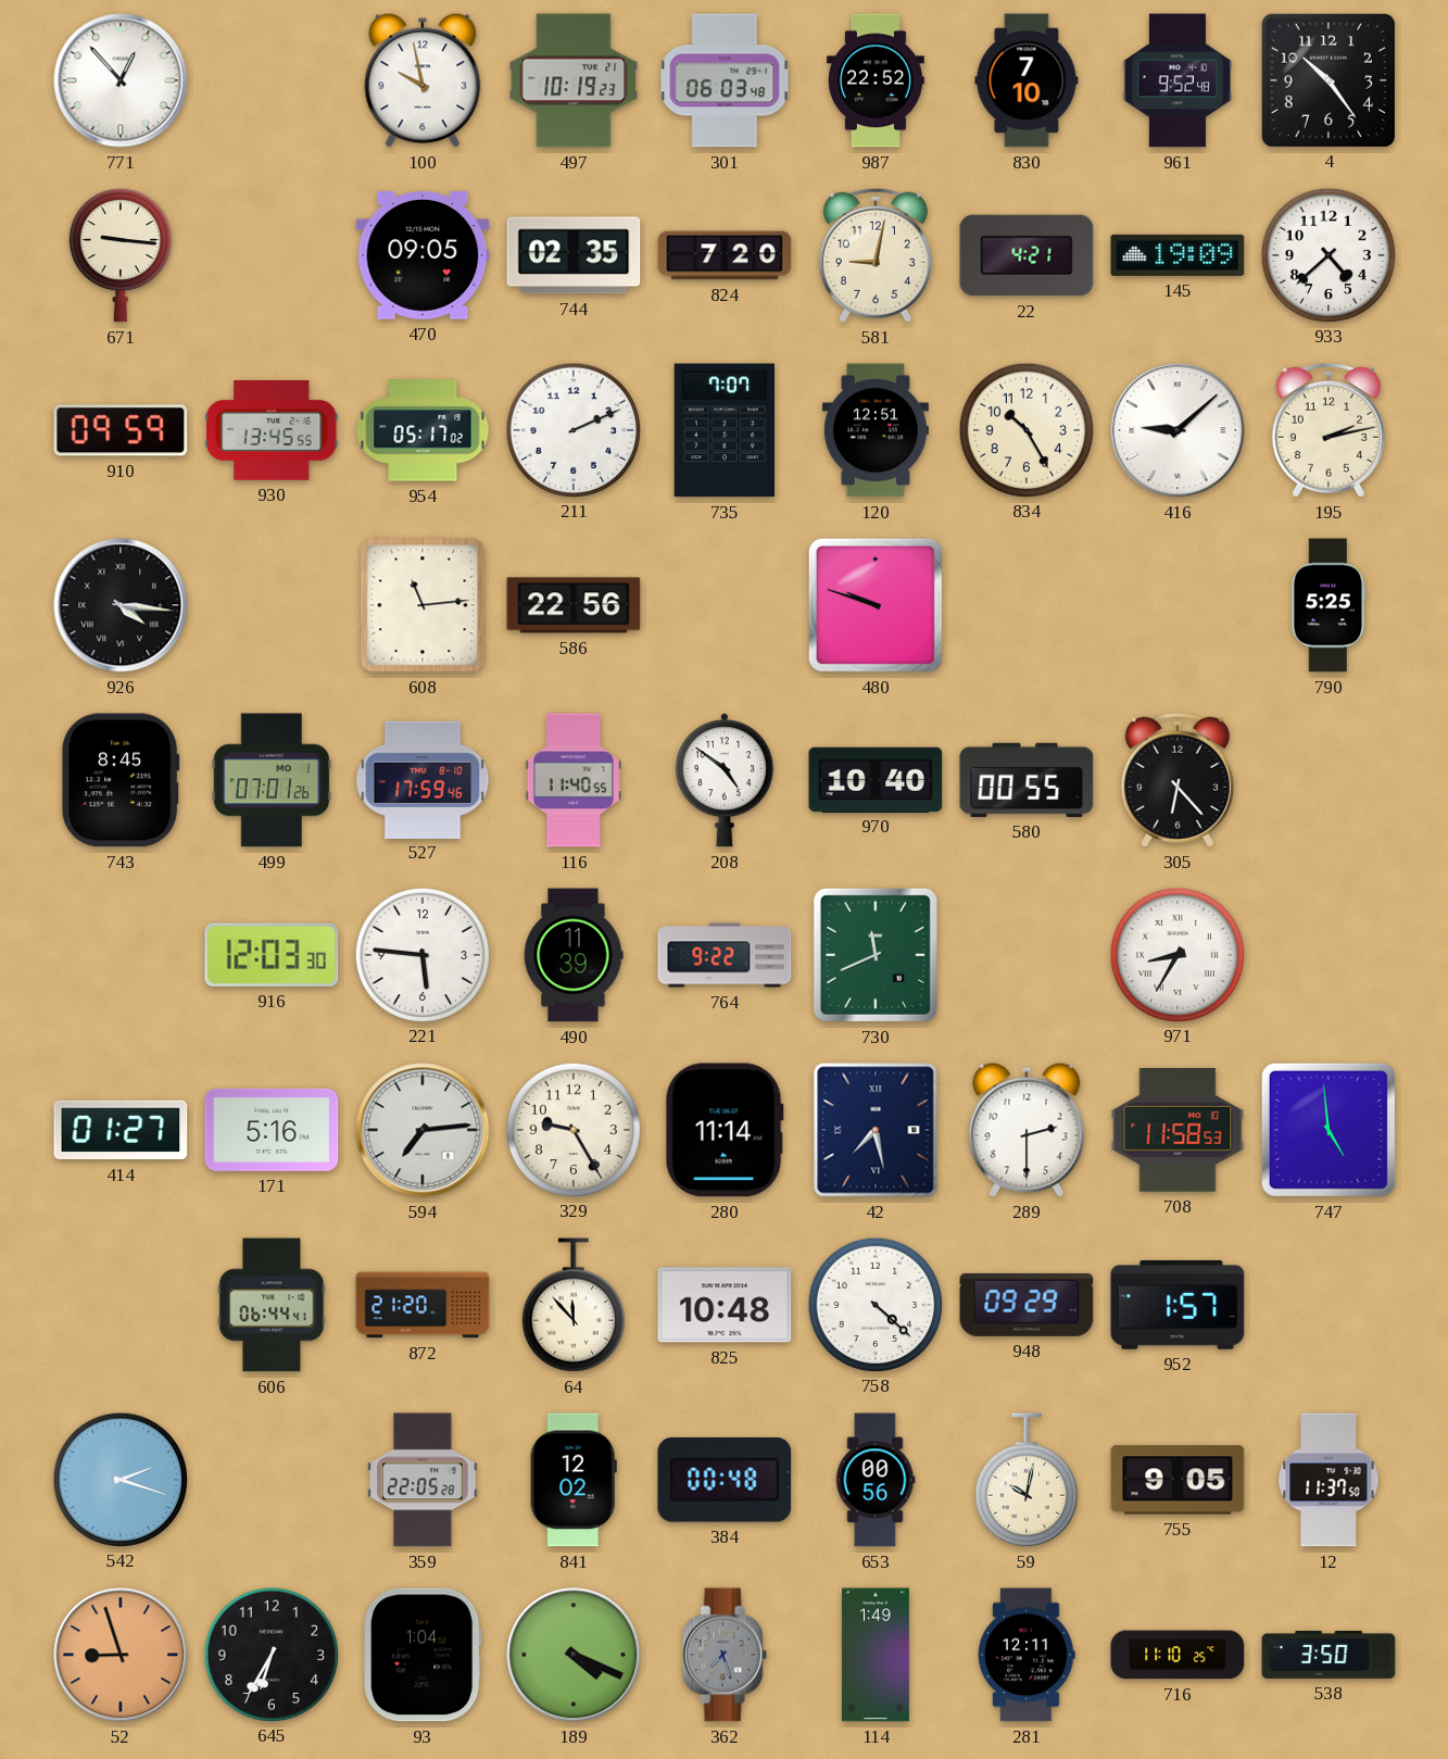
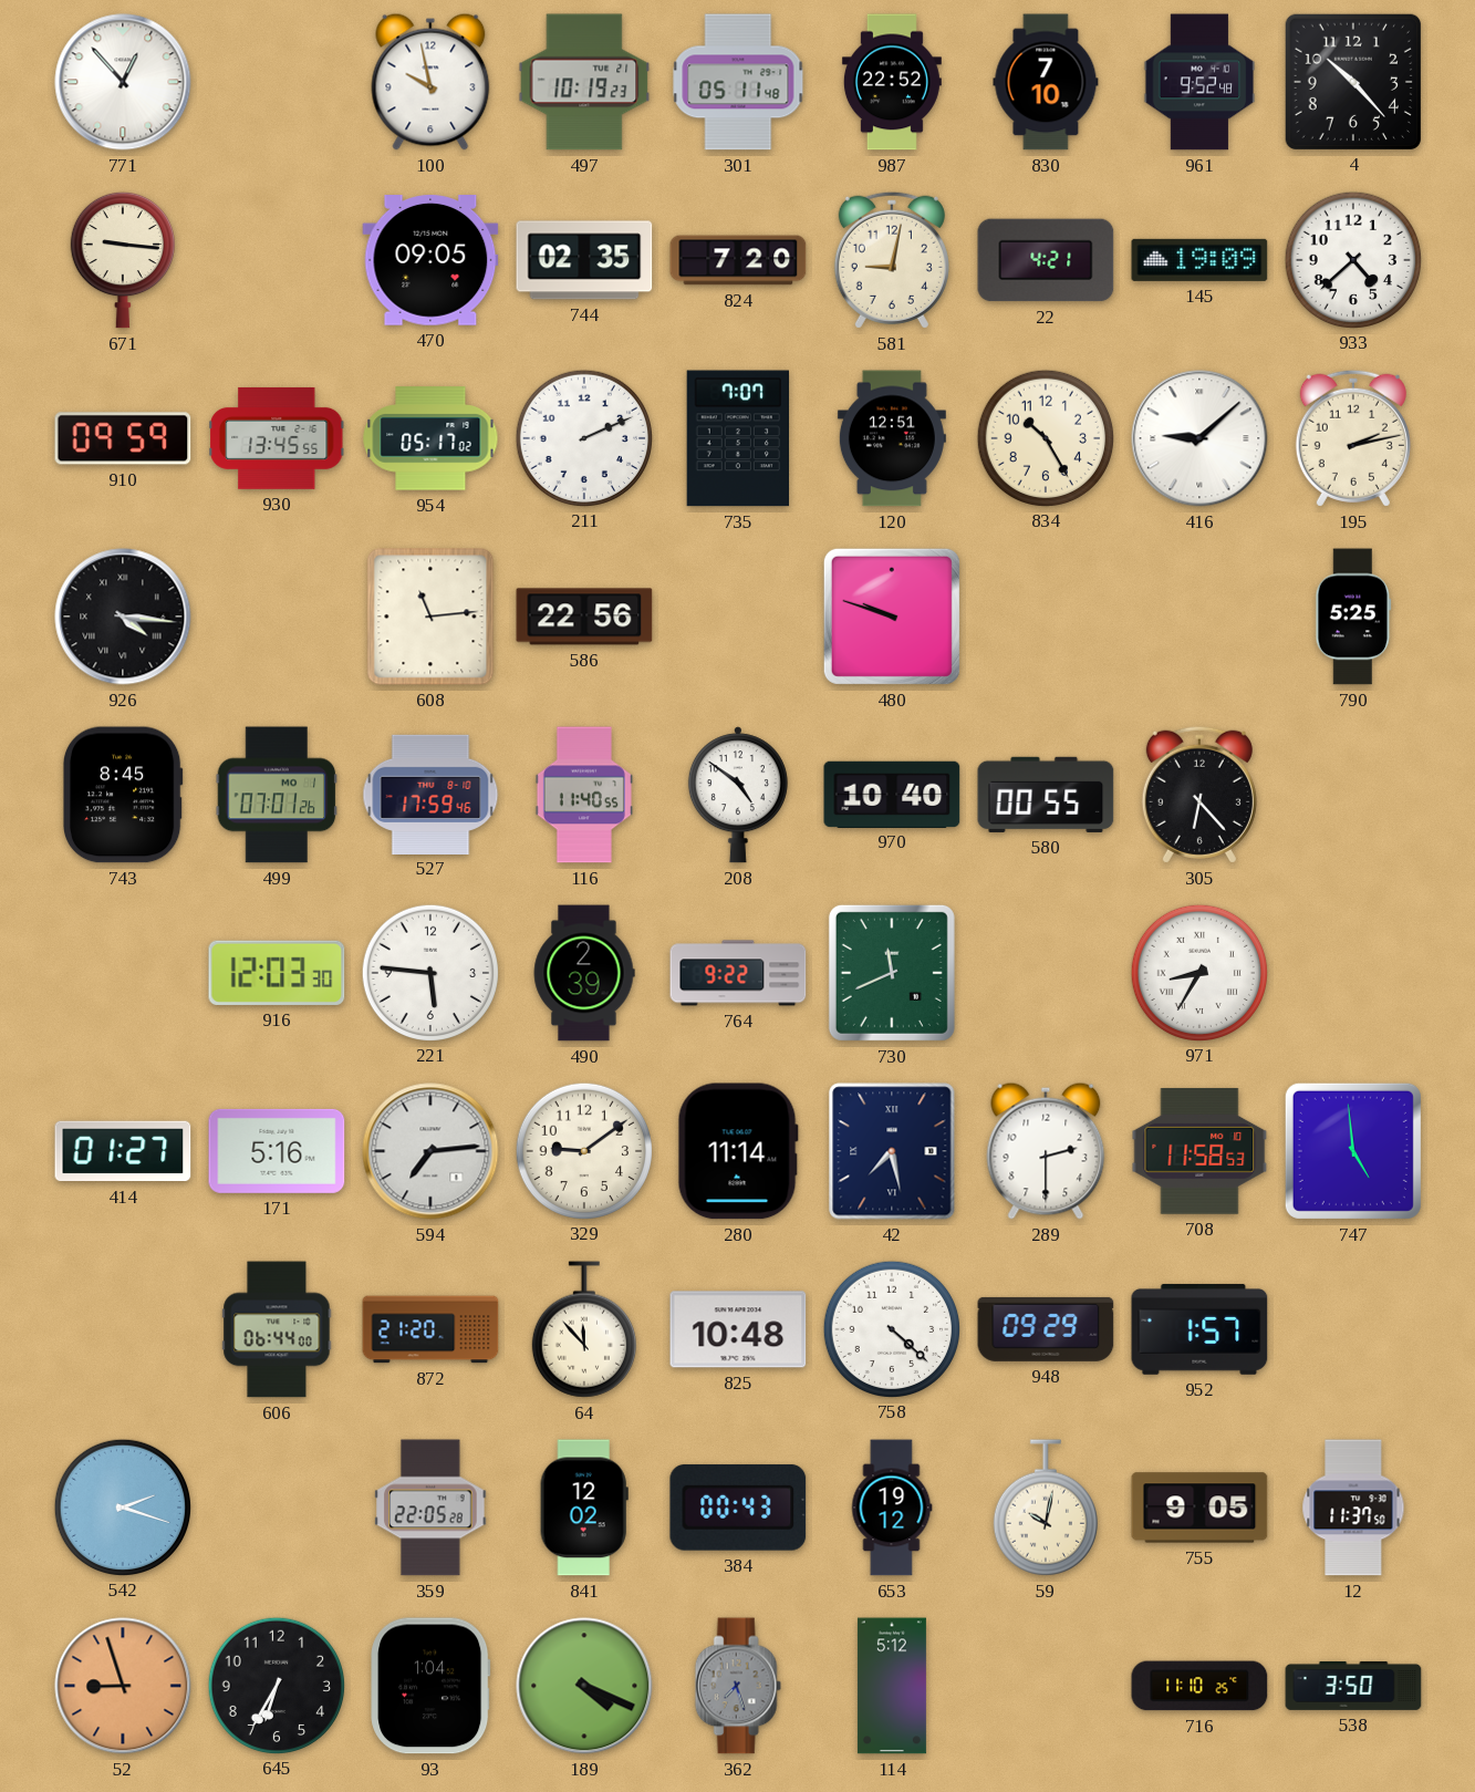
301: 06:03 -> 05:11
4: 10:24 -> 10:23
490: 11:39 -> 2:39
329: 9:25 -> 9:09
606: 06:44:41 -> 06:44:00
384: 00:48 -> 00:43
653: 00:56 -> 19:12
114: 1:49 -> 5:12
281: 12:11 -> none
